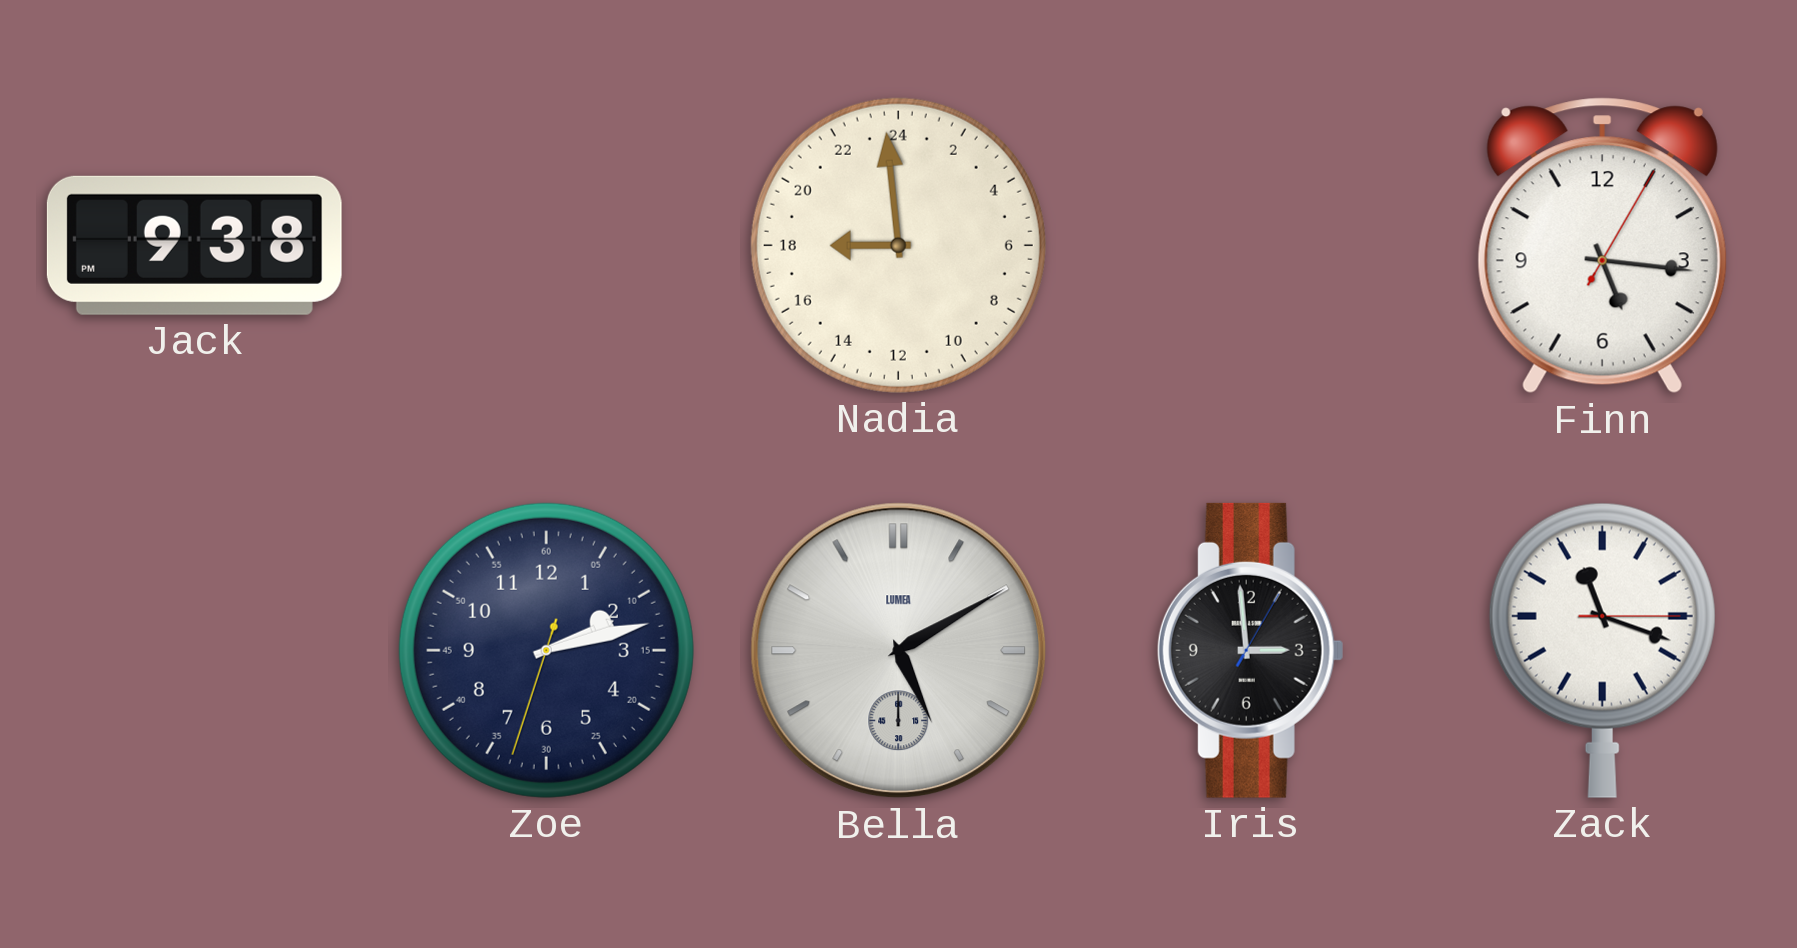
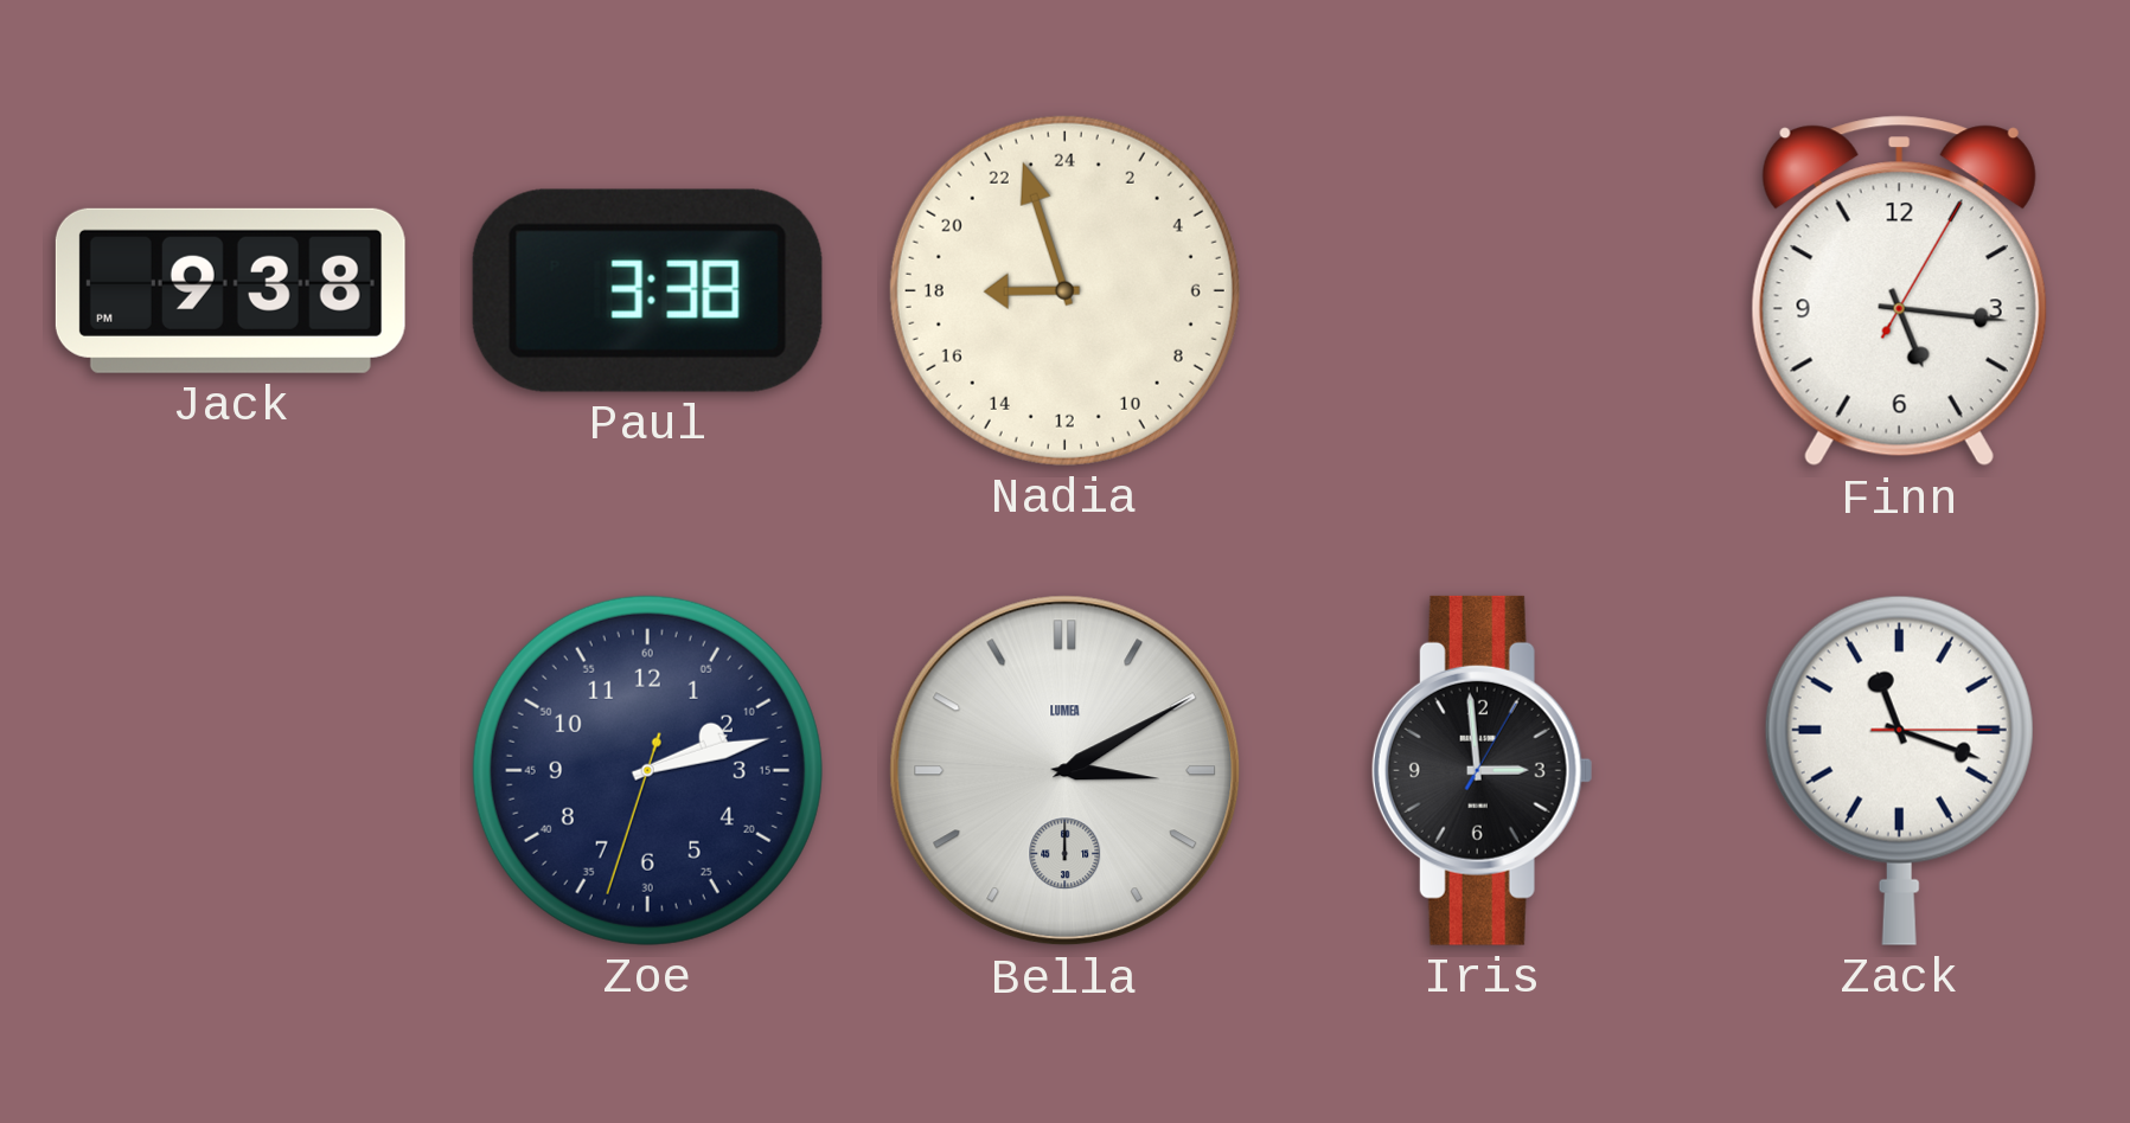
Paul: none -> 3:38
Nadia: 17:59 -> 17:57
Bella: 5:10 -> 3:10
